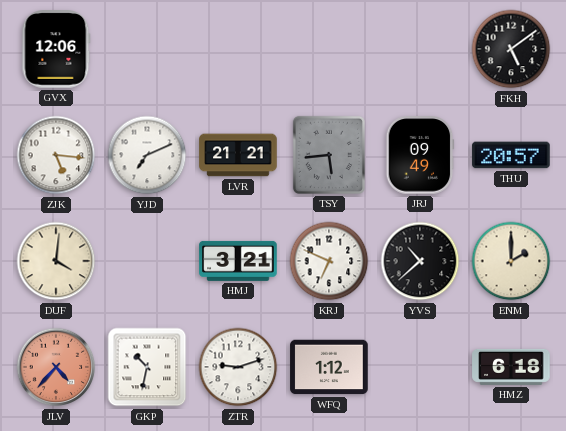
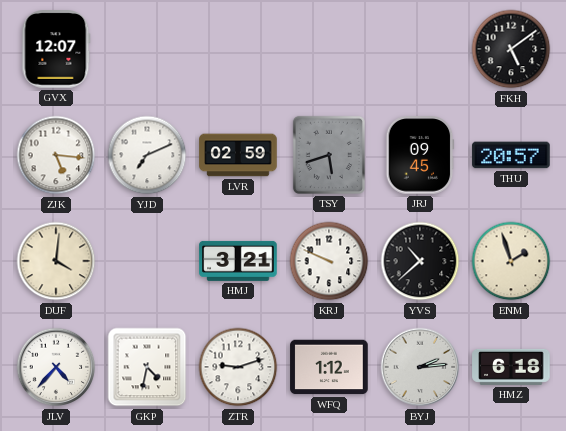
GVX: 12:06 -> 12:07
LVR: 21:21 -> 02:59
TSY: 5:44 -> 5:42
JRJ: 09:49 -> 09:45
KRJ: 6:49 -> 9:49
ENM: 2:00 -> 1:57
JLV dial: salmon -> white
GKP: 10:32 -> 4:32
BYJ: none -> 2:14
